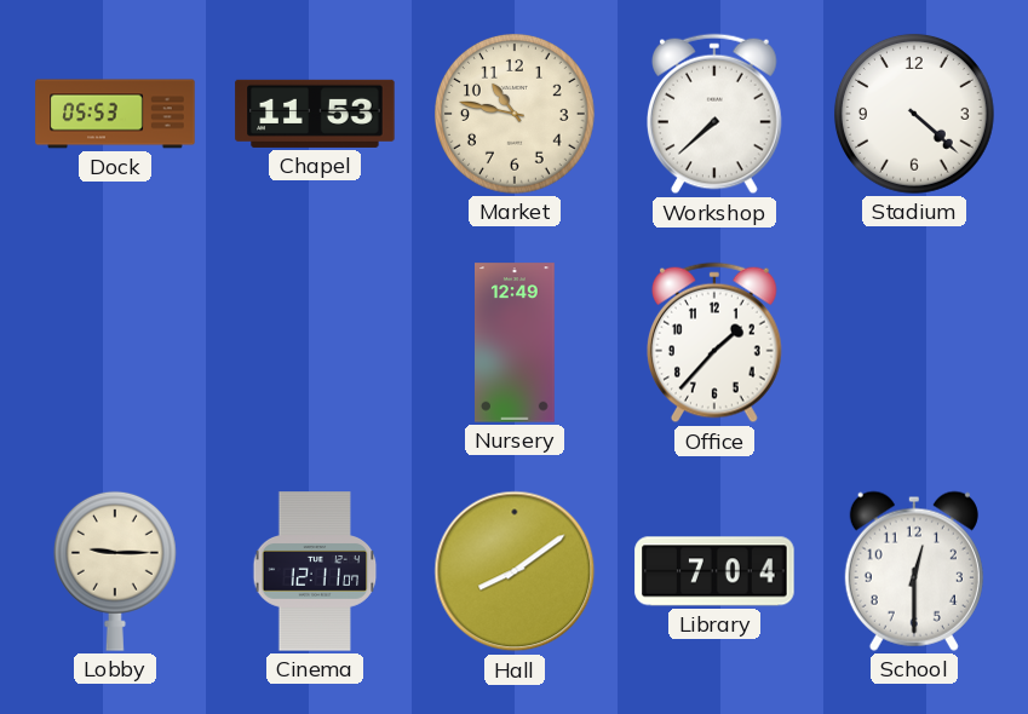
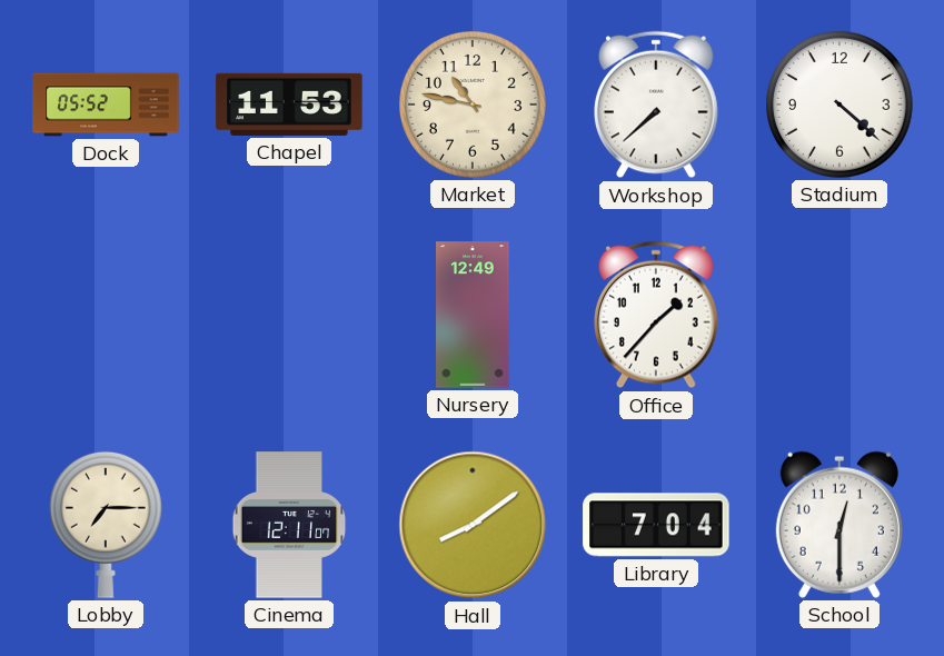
Dock: 05:53 -> 05:52
Lobby: 9:15 -> 7:15
